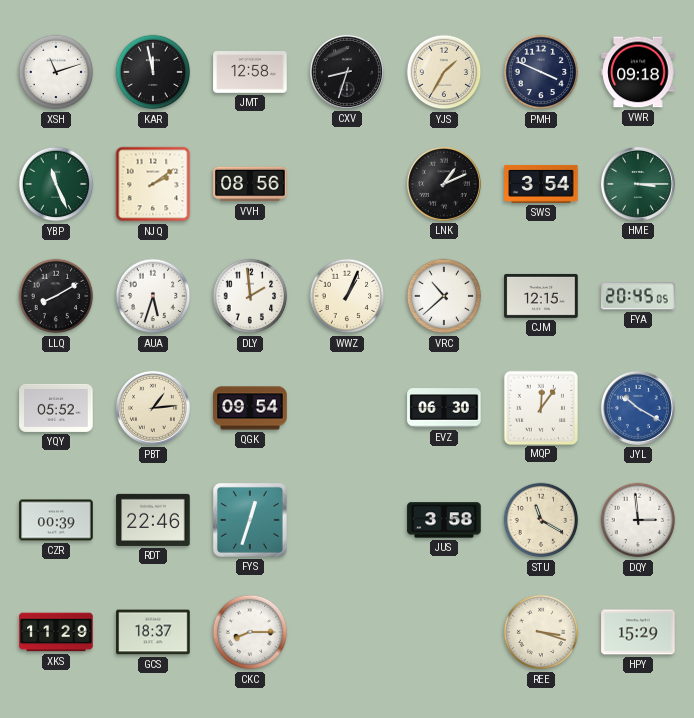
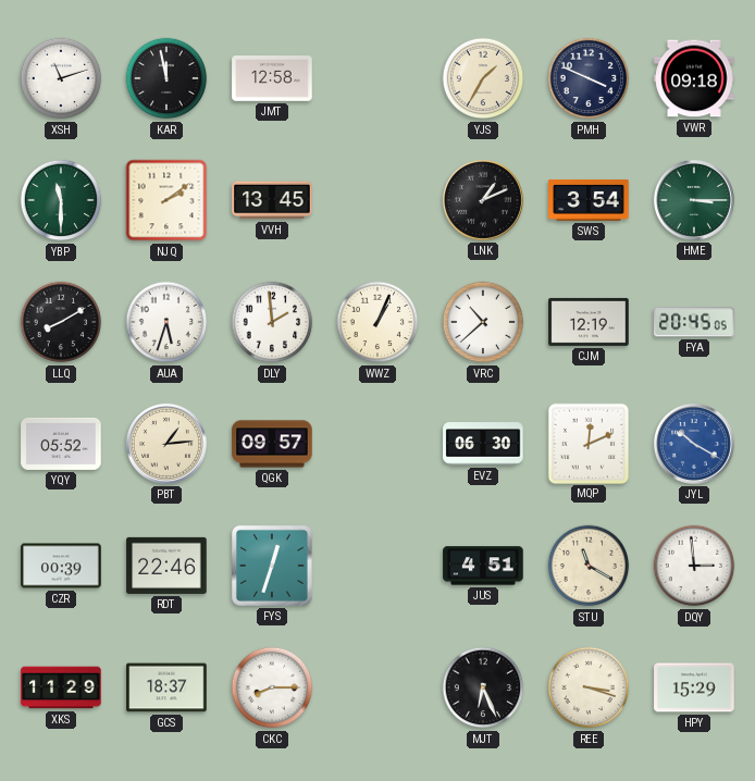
CXV: 8:33 -> none
YBP: 11:26 -> 11:30
VVH: 08:56 -> 13:45
CJM: 12:15 -> 12:19
QGK: 09:54 -> 09:57
MQP: 12:06 -> 12:11
JUS: 3:58 -> 4:51
MJT: none -> 6:26
